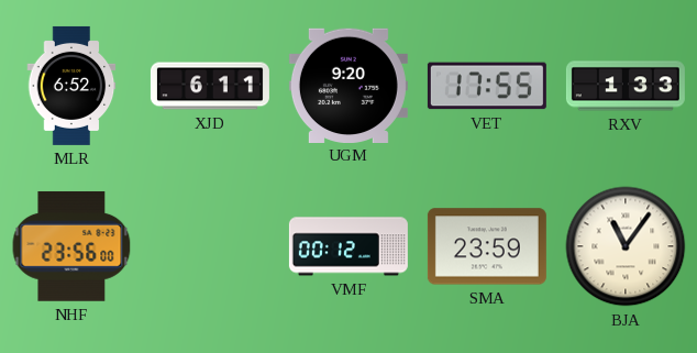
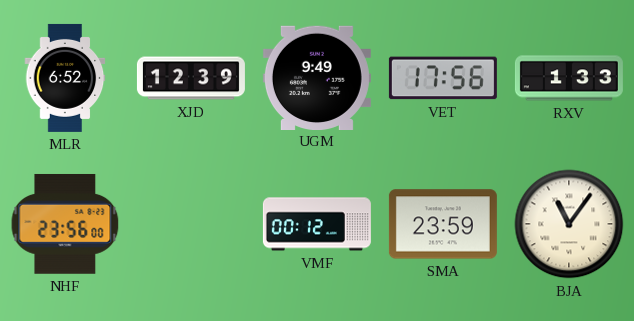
XJD: 6:11 -> 12:39
UGM: 9:20 -> 9:49
VET: 17:55 -> 17:56
